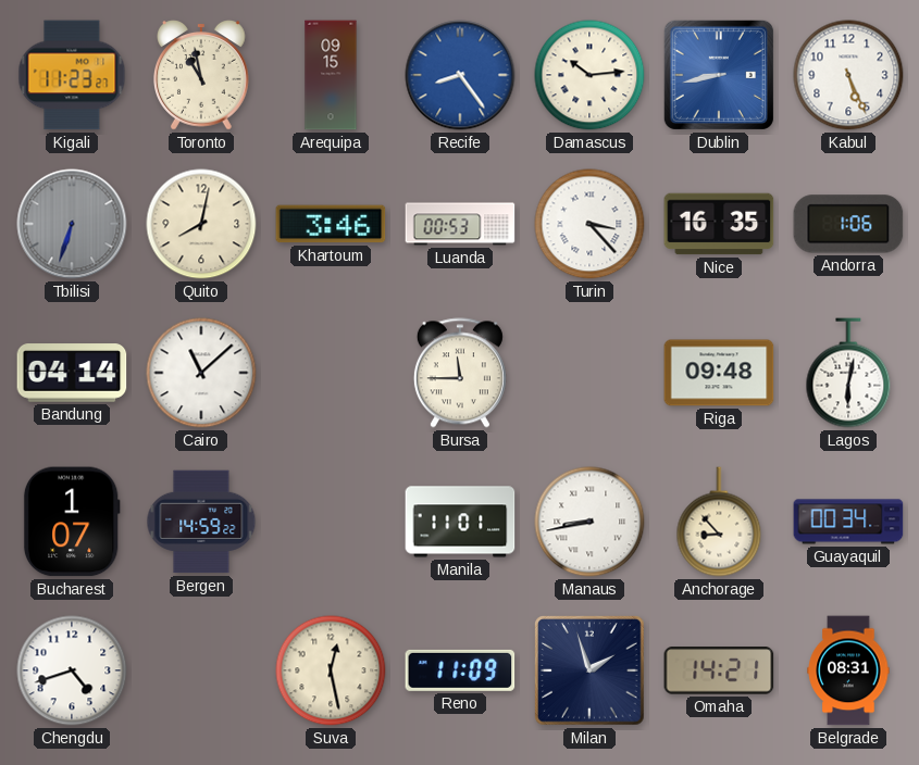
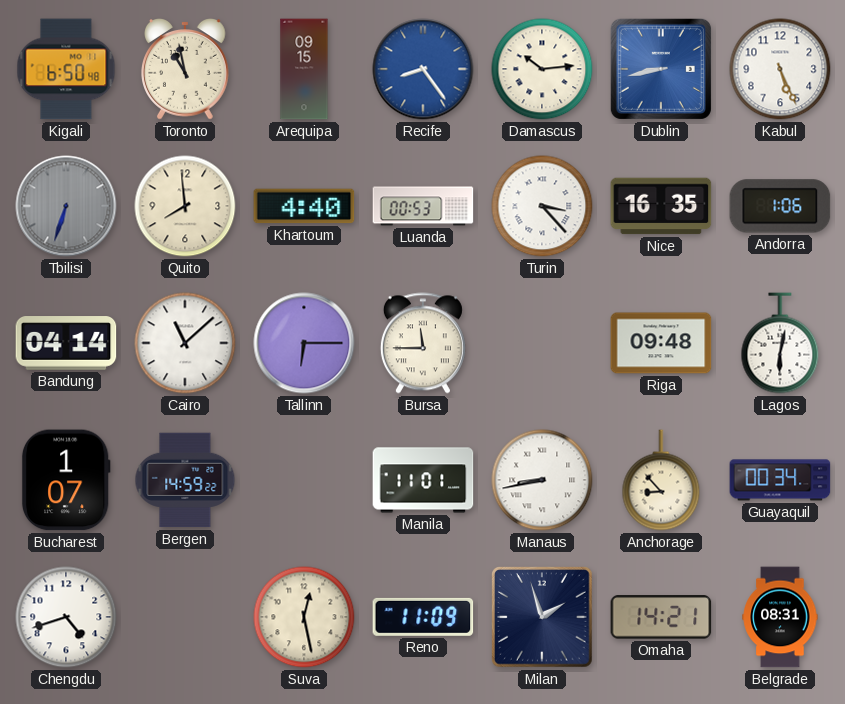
Kigali: 11:23 -> 6:50
Quito: 8:02 -> 7:59
Khartoum: 3:46 -> 4:40
Tallinn: none -> 6:15
